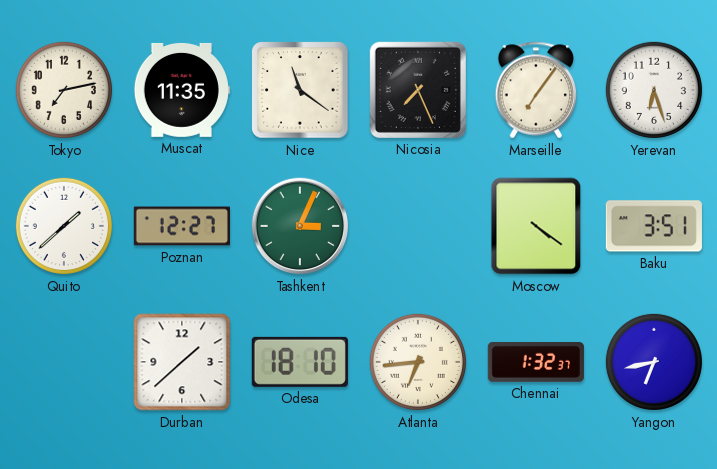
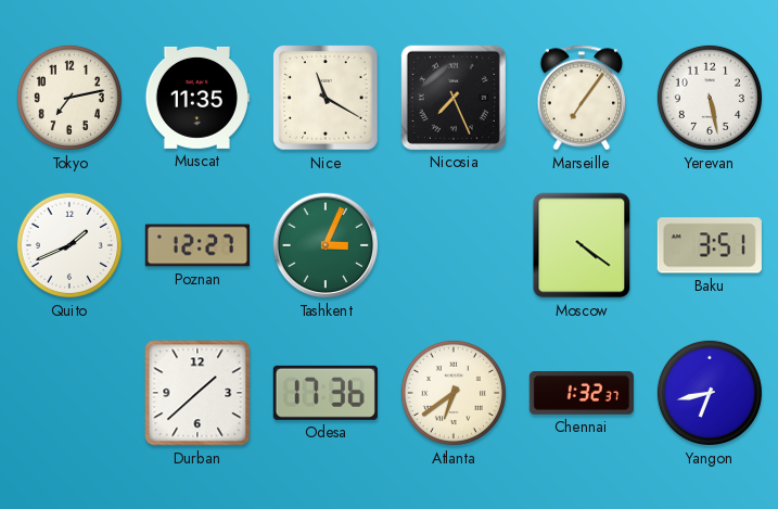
Nice: 11:21 -> 11:20
Yerevan: 6:27 -> 5:28
Quito: 1:38 -> 1:41
Odesa: 18:10 -> 17:36
Atlanta: 6:44 -> 6:39
